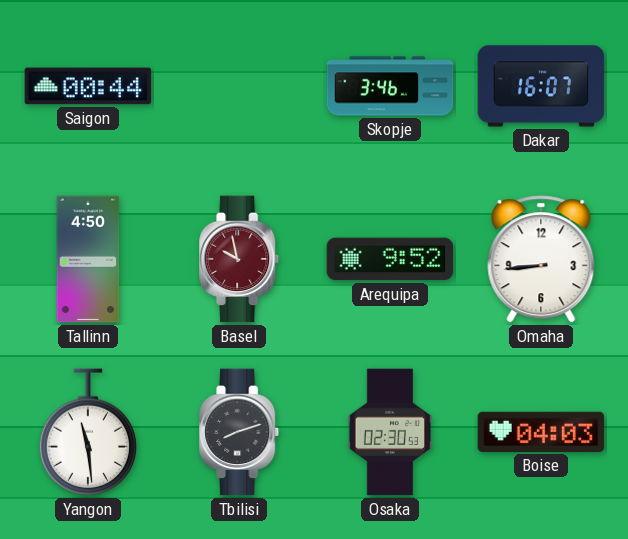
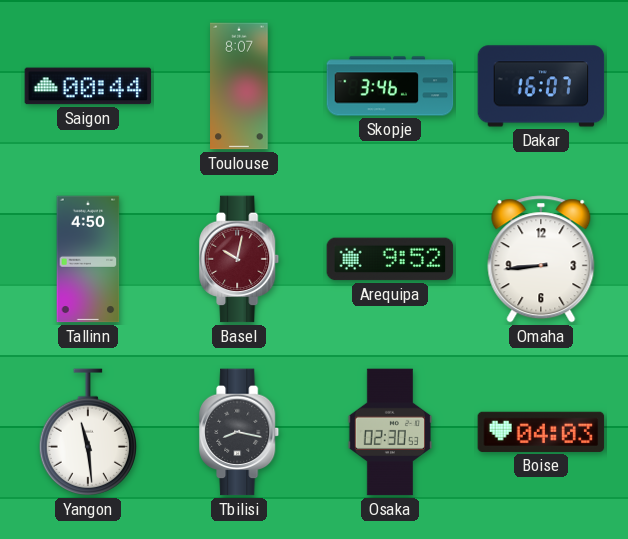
Toulouse: none -> 8:07
Basel: 9:58 -> 10:02
Tbilisi: 8:12 -> 8:17
